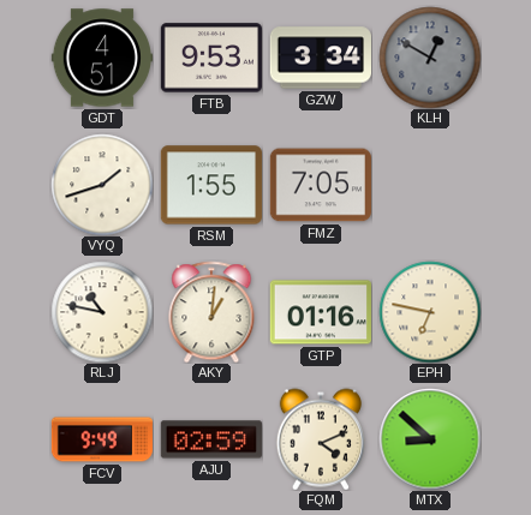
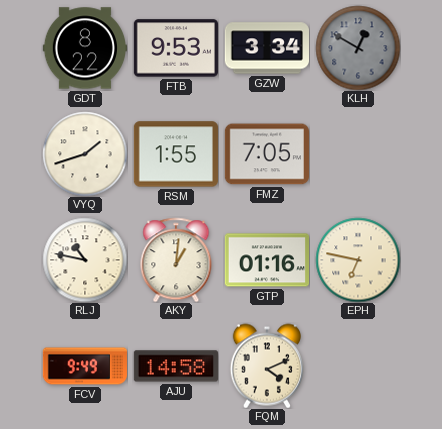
GDT: 4:51 -> 8:22
AJU: 02:59 -> 14:58
MTX: 8:52 -> none
